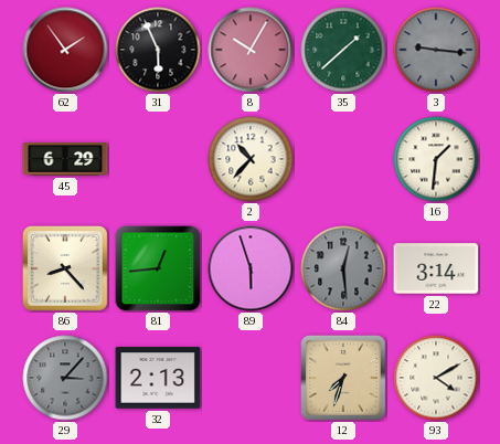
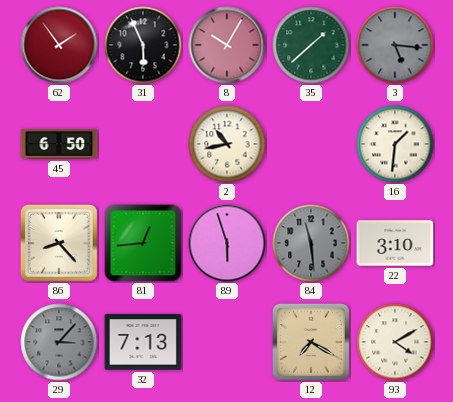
3: 9:16 -> 5:16
45: 6:29 -> 6:50
2: 10:37 -> 10:43
84: 12:29 -> 11:29
22: 3:14 -> 3:10
32: 2:13 -> 7:13
12: 7:33 -> 7:20
